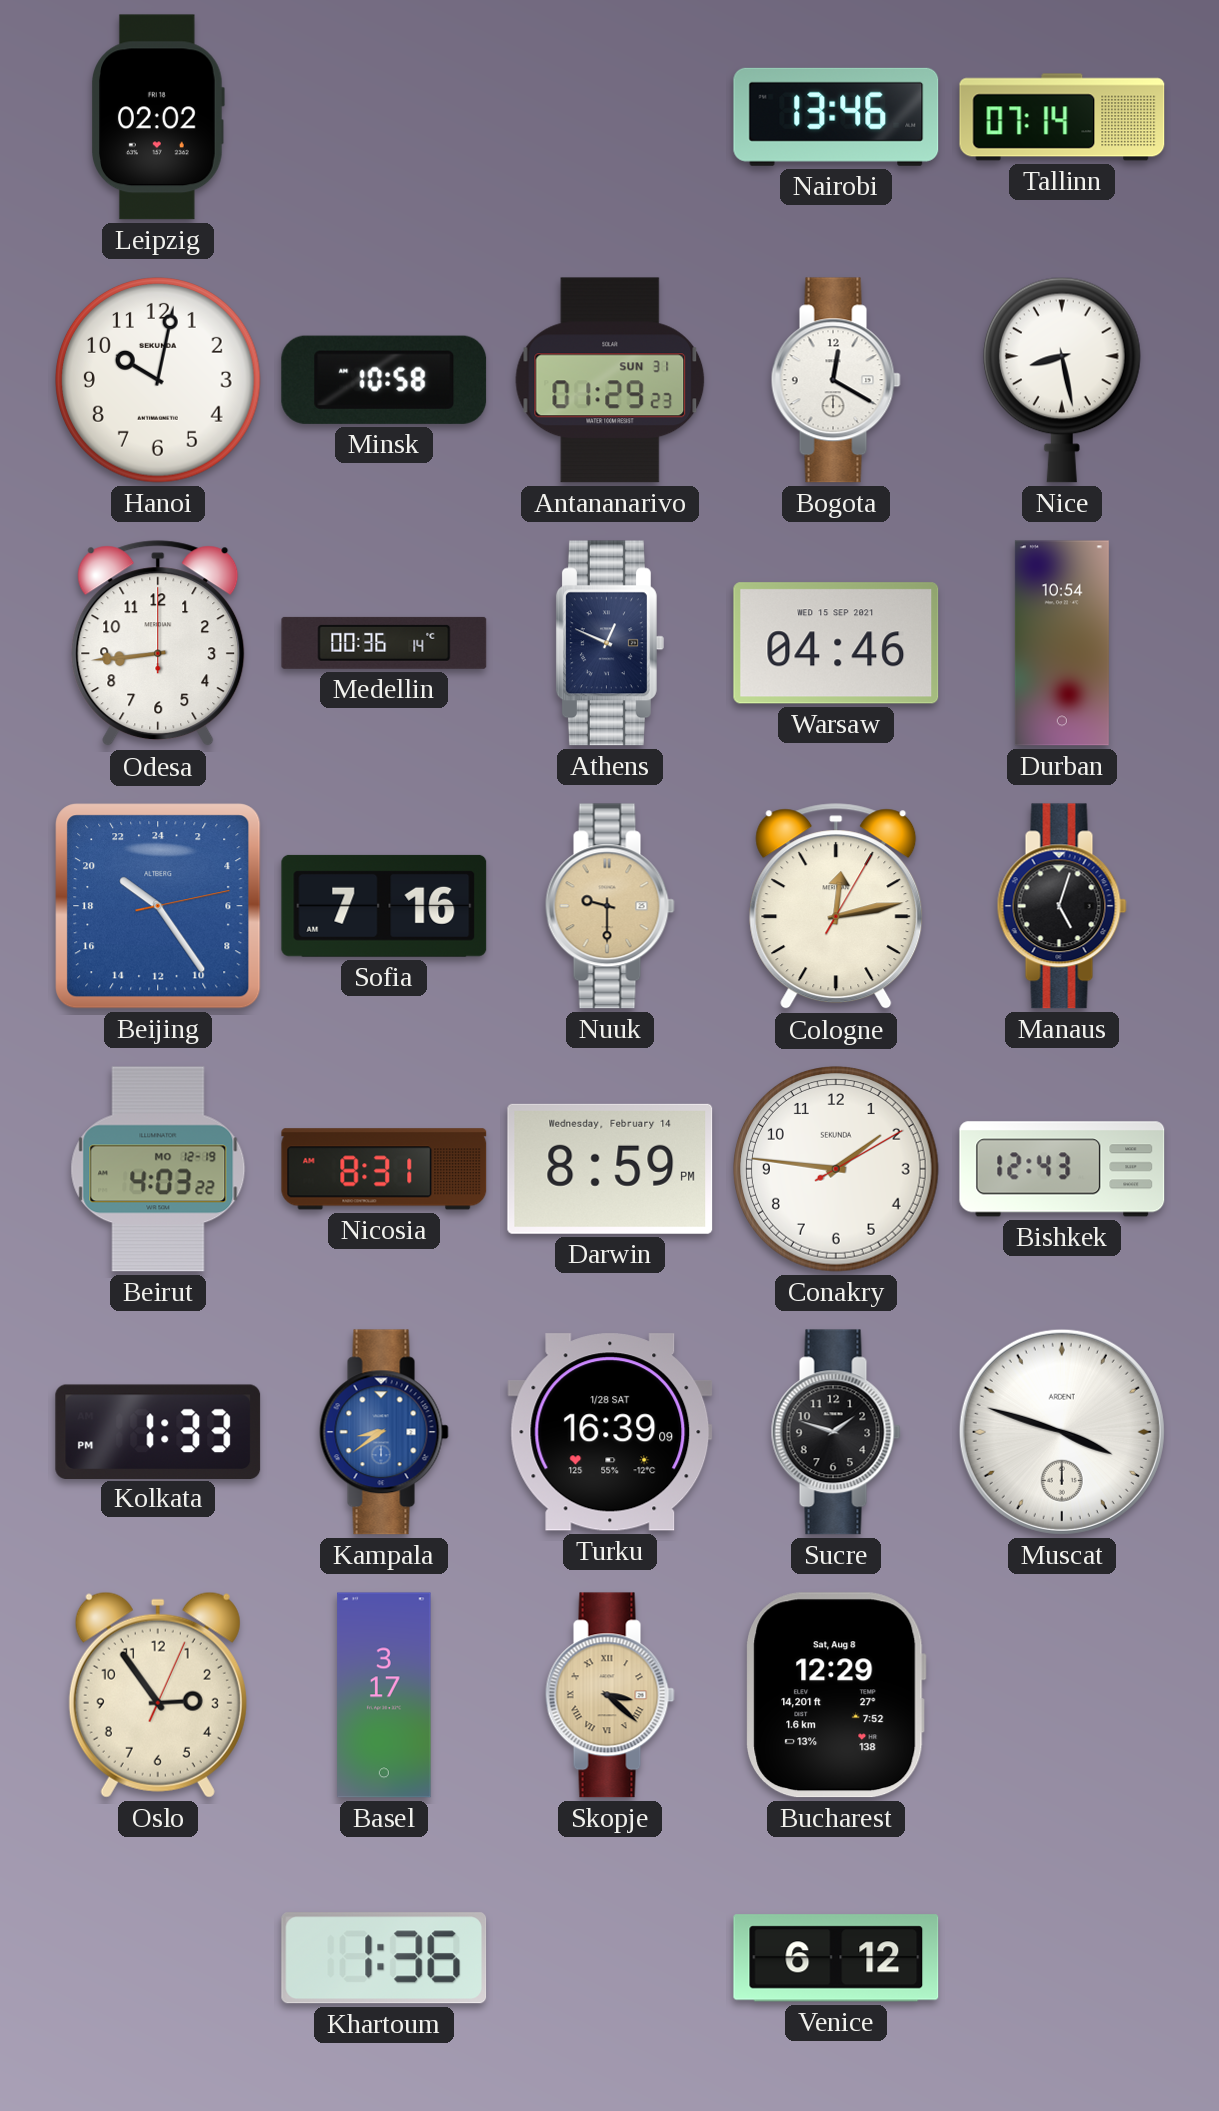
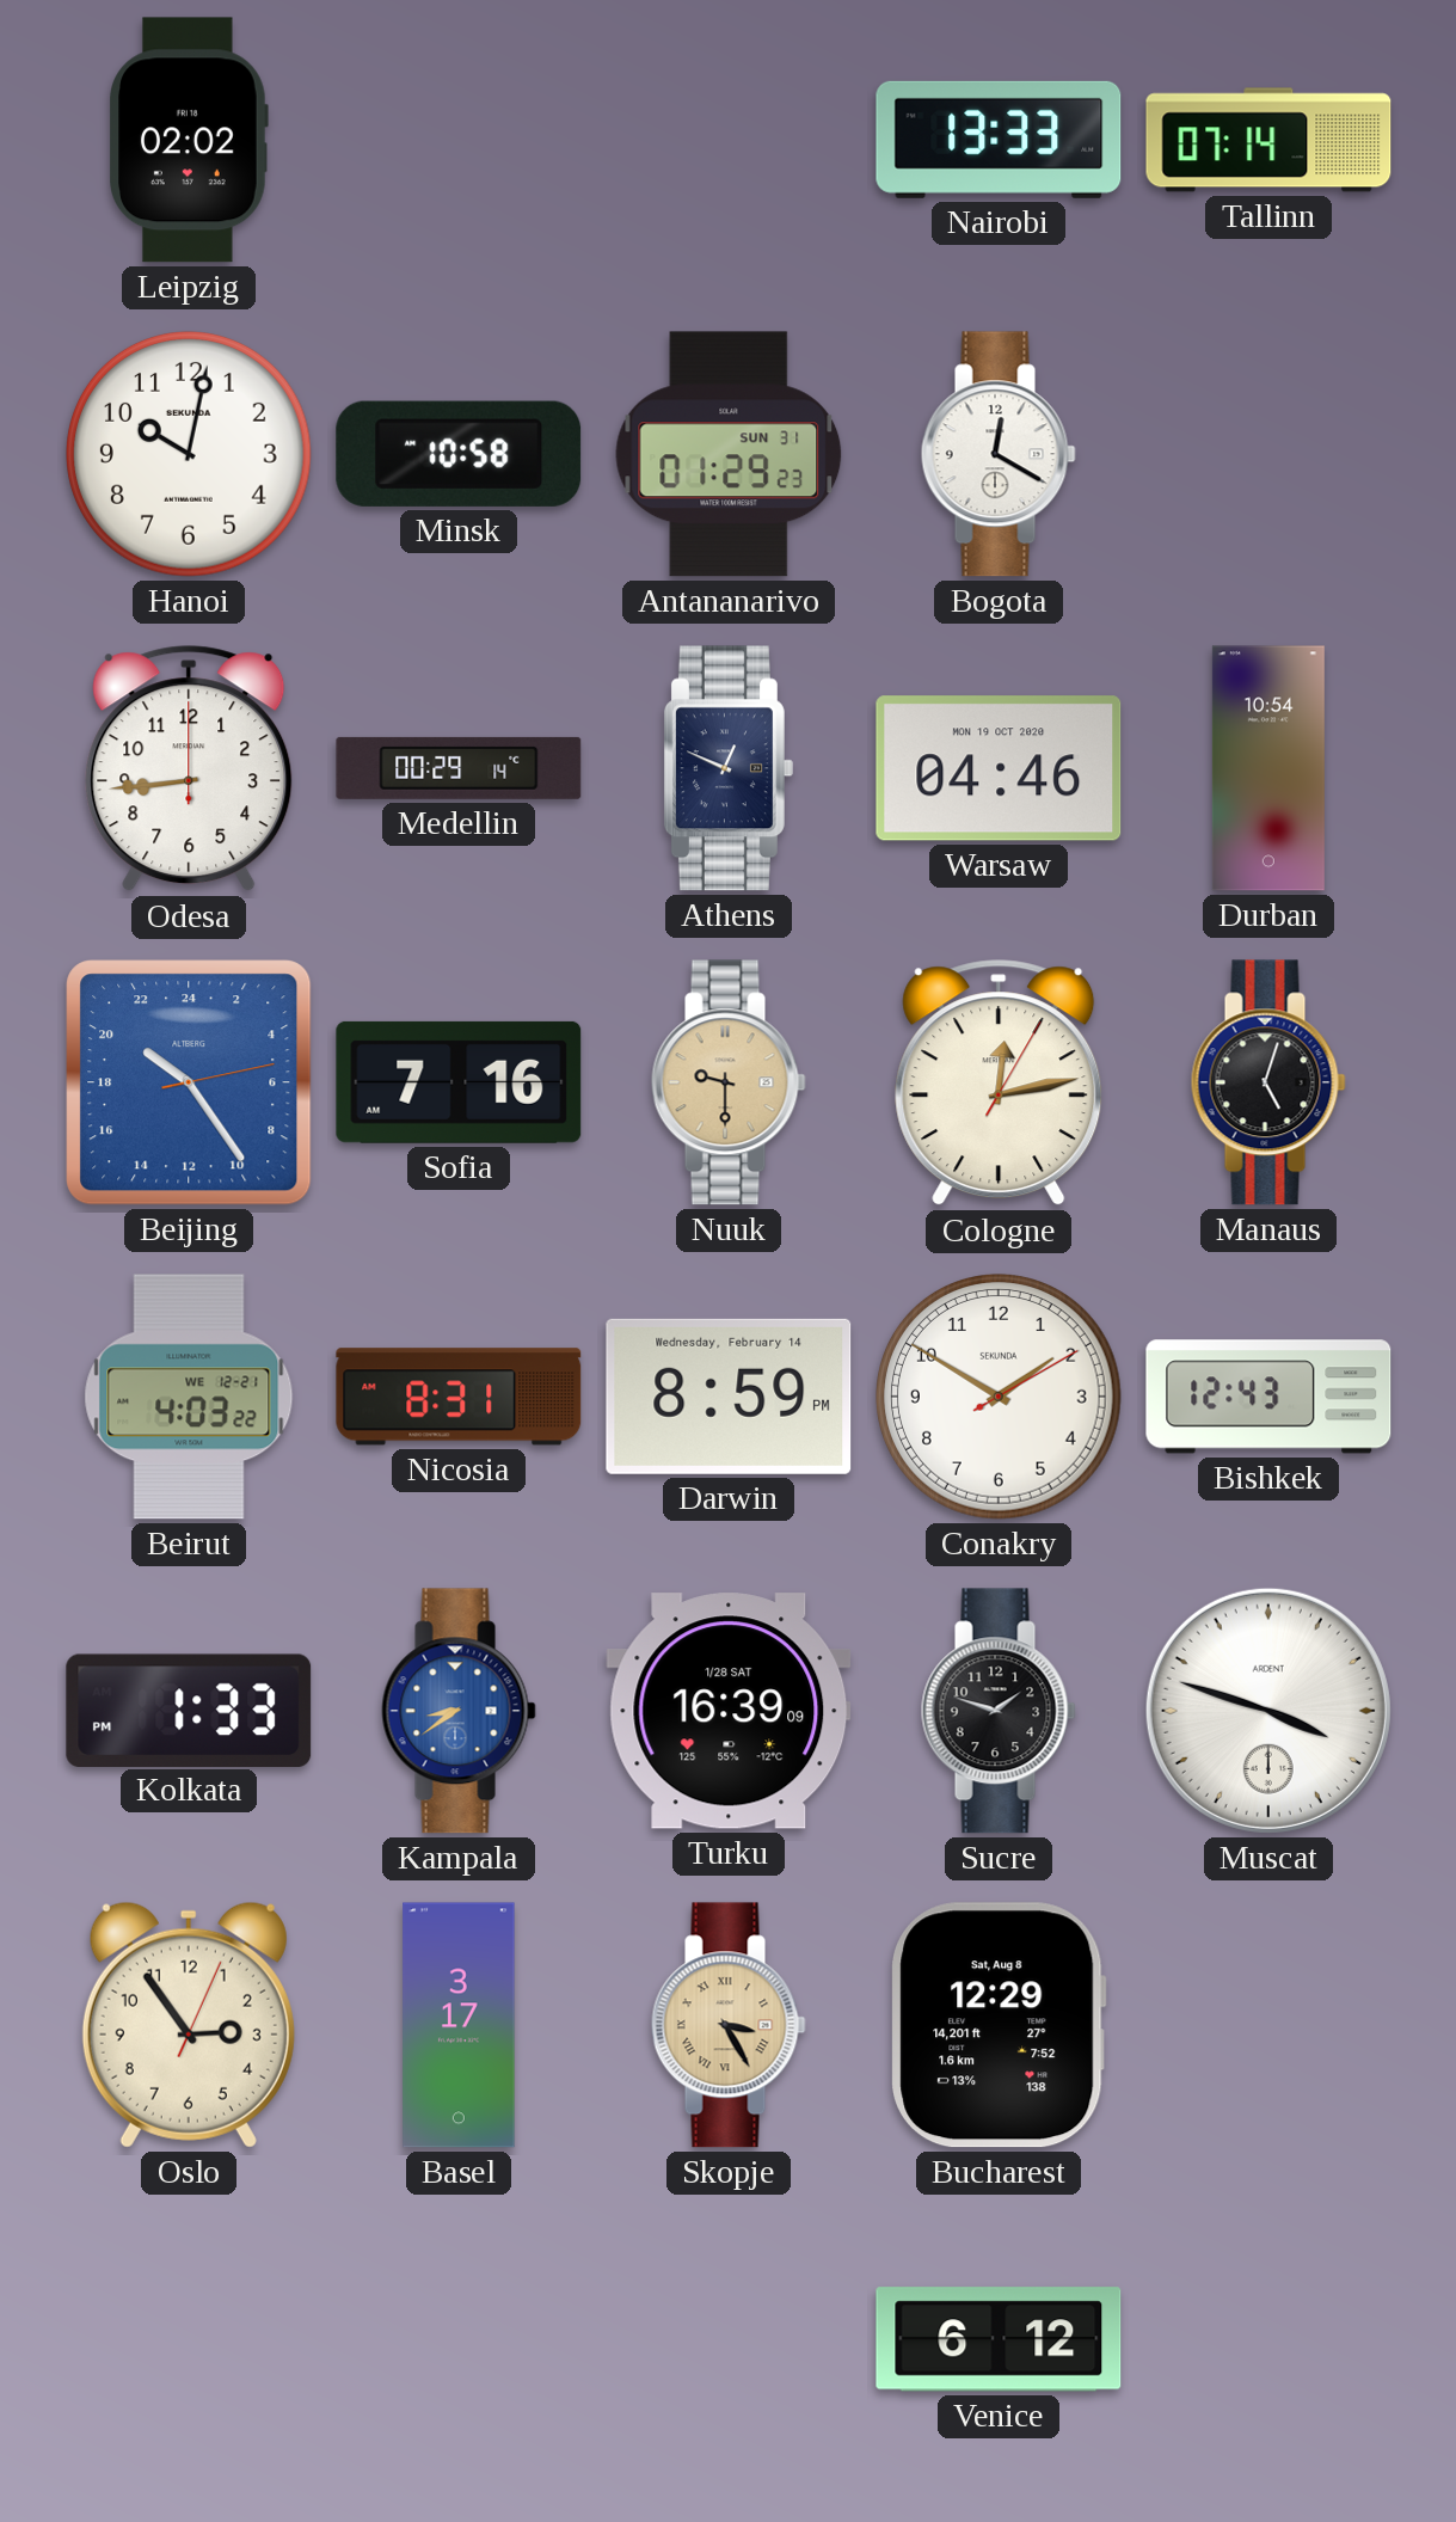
Nairobi: 13:46 -> 13:33
Nice: 8:28 -> none
Medellin: 00:36 -> 00:29
Warsaw date: WED 15 SEP 2021 -> MON 19 OCT 2020
Beirut date: MO 12-19 -> WE 12-21
Conakry: 1:46 -> 1:50
Skopje: 3:22 -> 3:25
Khartoum: 1:36 -> none
